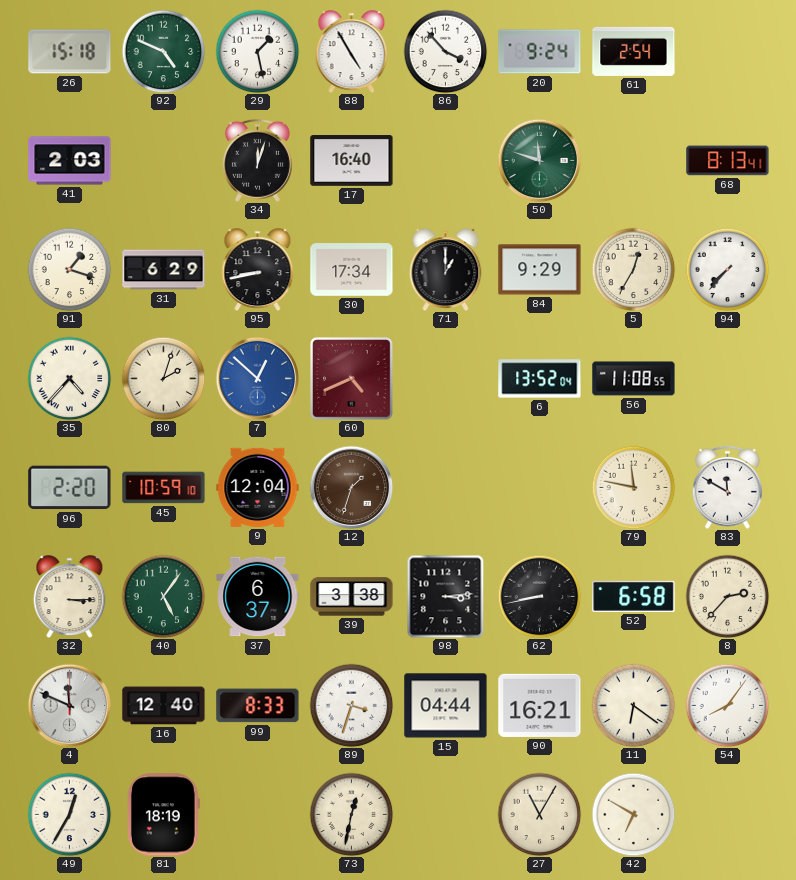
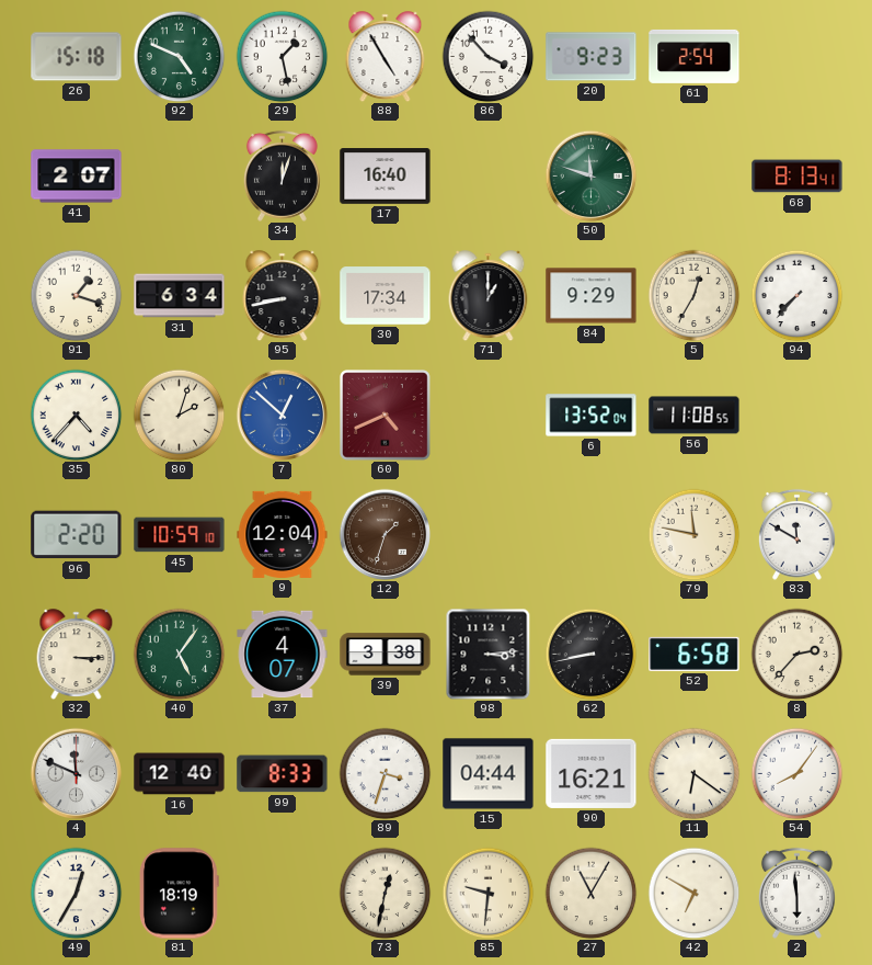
20: 9:24 -> 9:23
41: 2:03 -> 2:07
31: 6:29 -> 6:34
37: 6:37 -> 4:07
85: none -> 9:31
2: none -> 5:59
